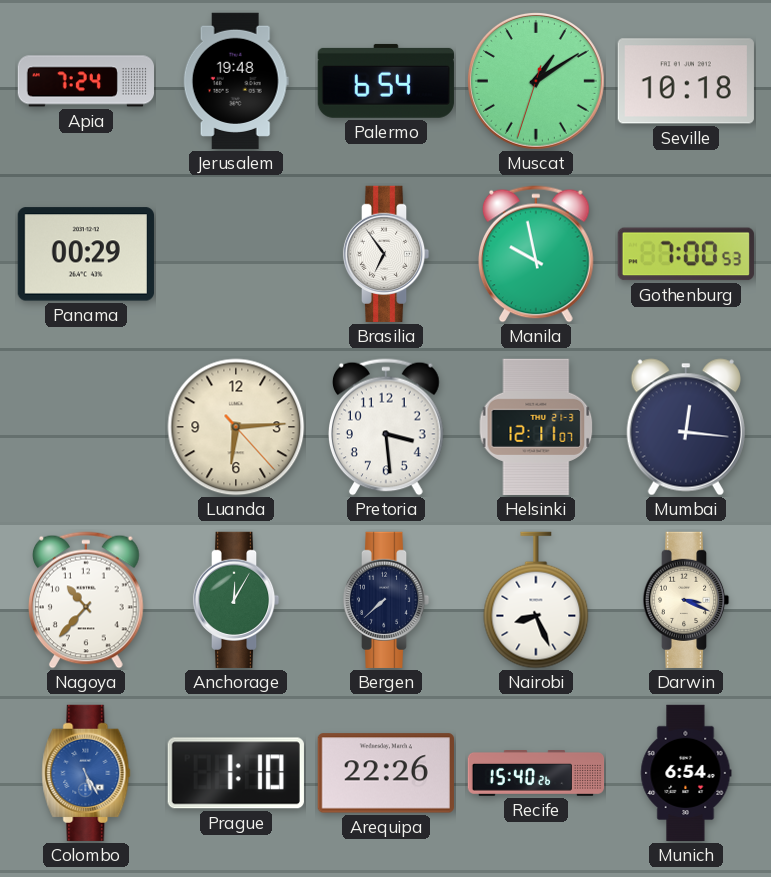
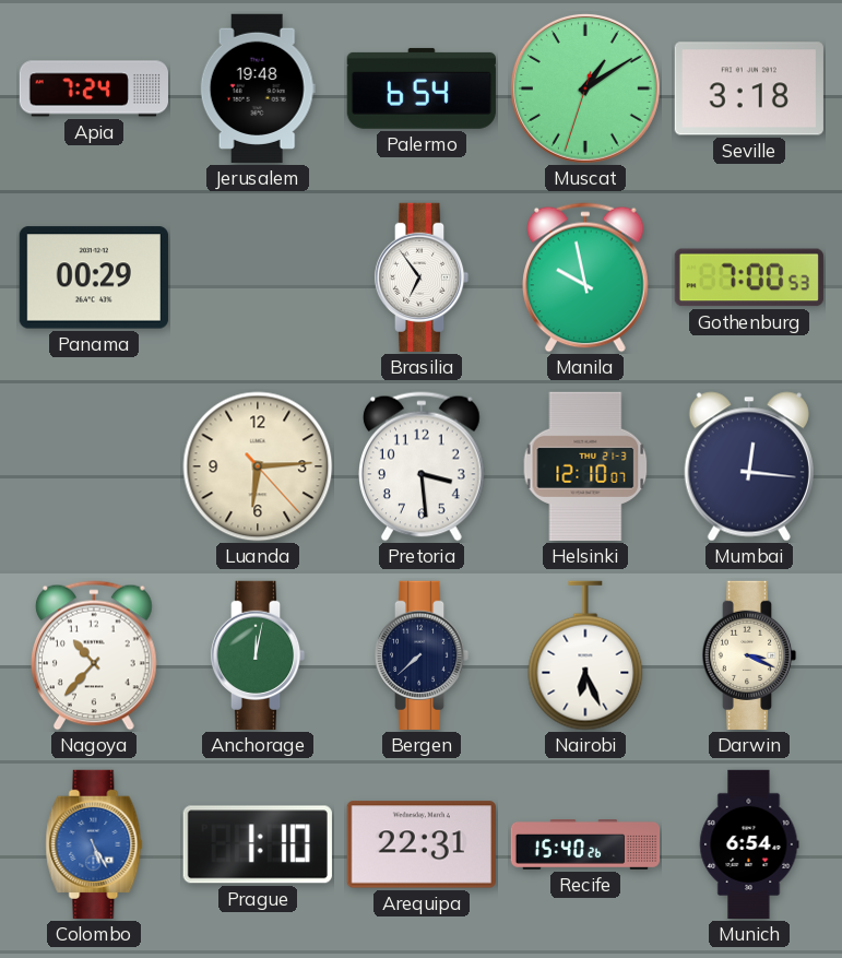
Seville: 10:18 -> 3:18
Helsinki: 12:11 -> 12:10
Anchorage: 12:05 -> 12:02
Nairobi: 8:26 -> 6:26
Arequipa: 22:26 -> 22:31
